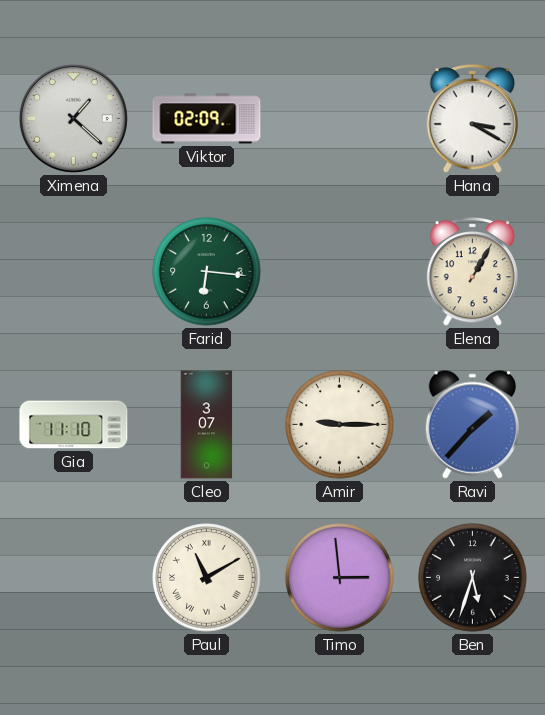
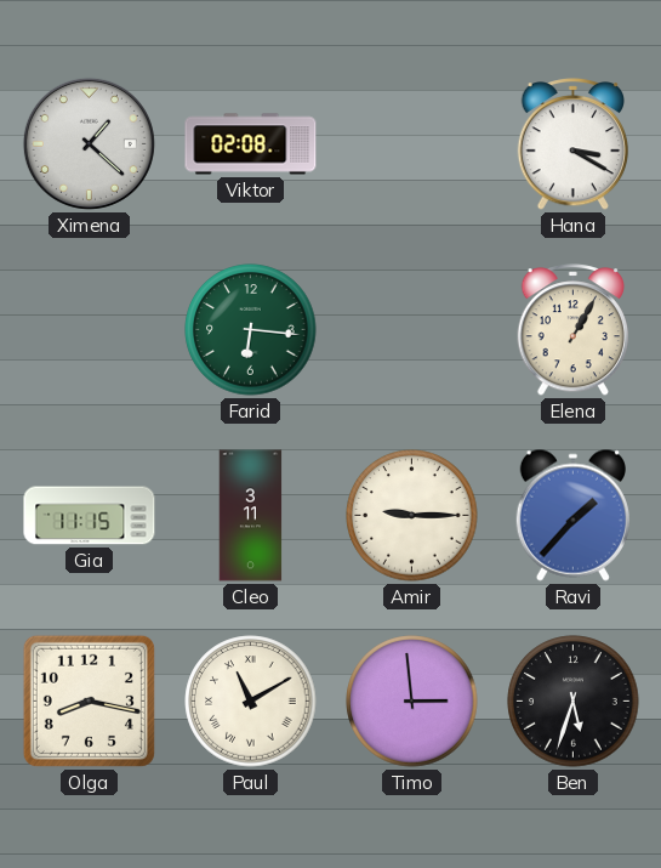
Viktor: 02:09 -> 02:08
Gia: 11:10 -> 11:15
Cleo: 3:07 -> 3:11
Olga: none -> 8:17
